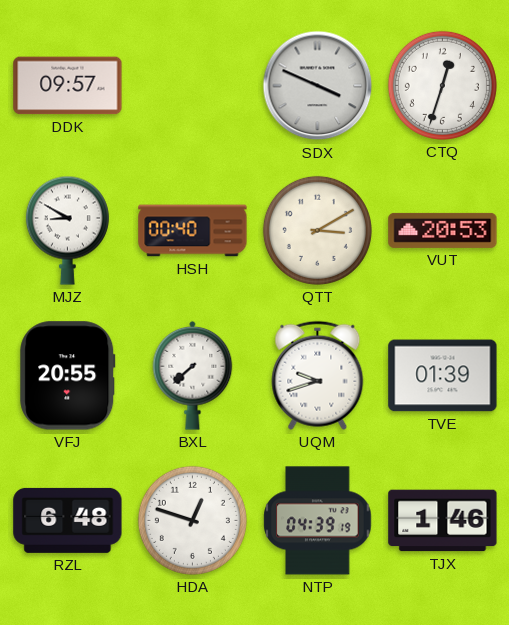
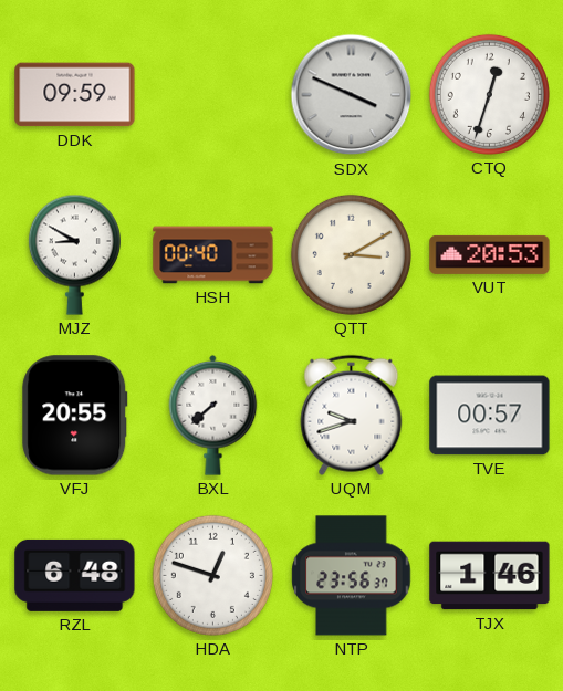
DDK: 09:57 -> 09:59
TVE: 01:39 -> 00:57
NTP: 04:39 -> 23:56
